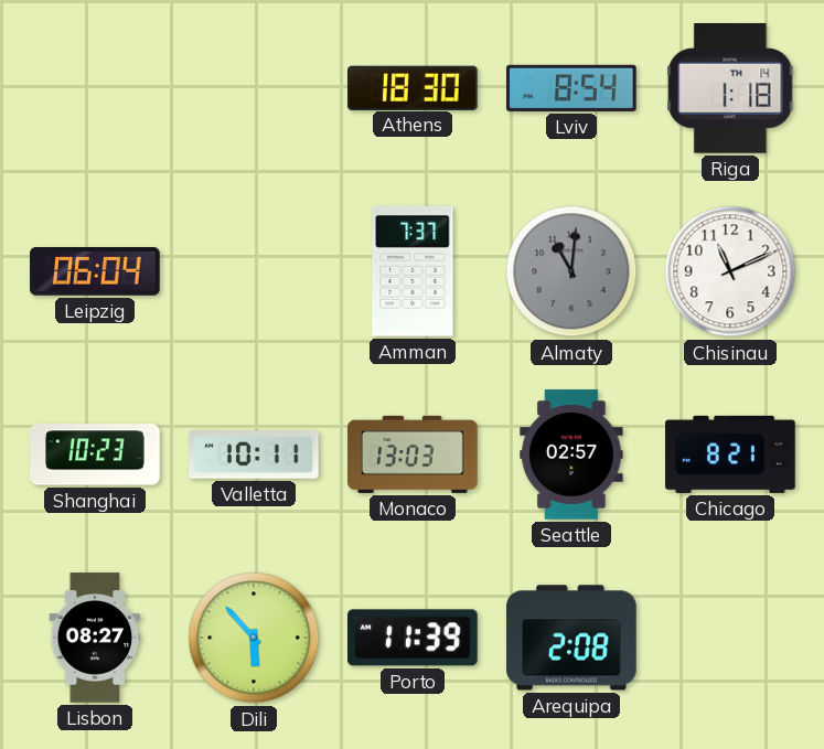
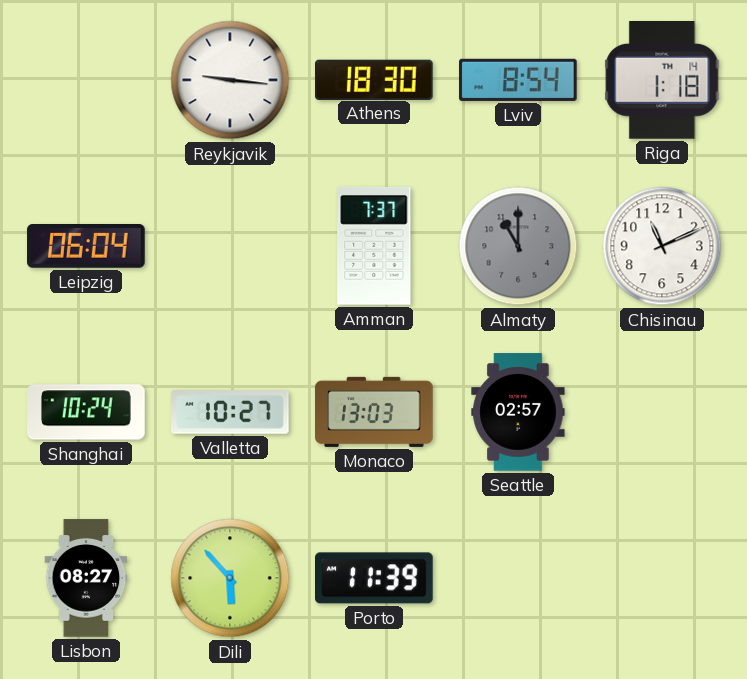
Reykjavik: none -> 9:16
Almaty: 11:01 -> 11:00
Shanghai: 10:23 -> 10:24
Valletta: 10:11 -> 10:27
Chicago: 8:21 -> none
Arequipa: 2:08 -> none
